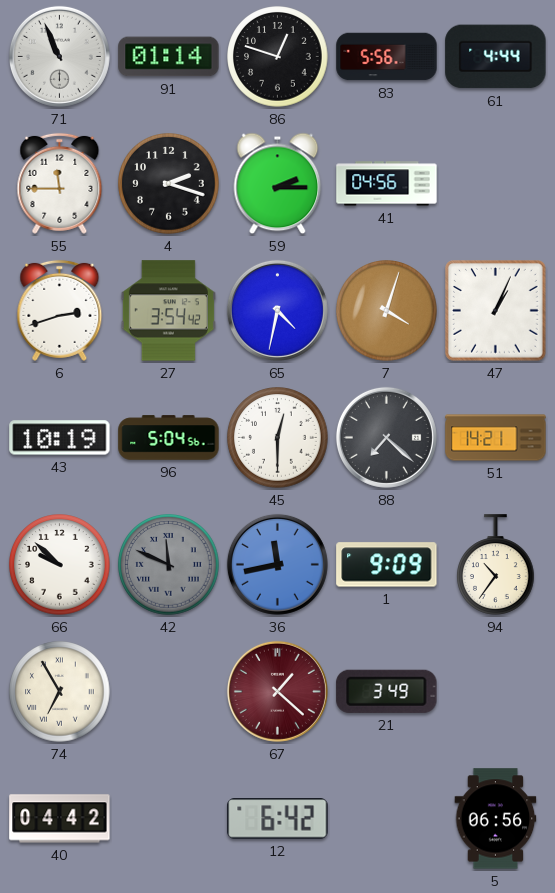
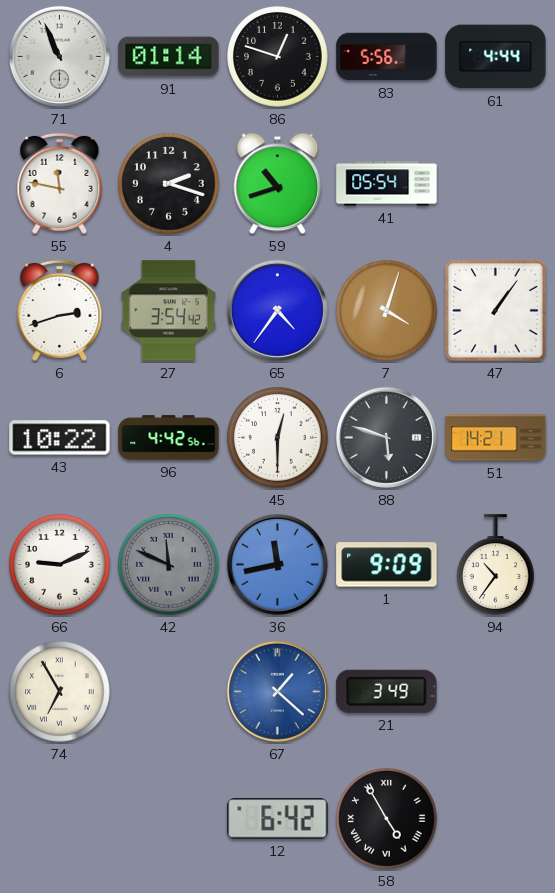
55: 11:45 -> 11:47
59: 2:15 -> 10:42
41: 04:56 -> 05:54
65: 4:32 -> 4:36
47: 1:04 -> 1:06
43: 10:19 -> 10:22
96: 5:04 -> 4:42
88: 7:22 -> 5:48
66: 9:52 -> 9:11
67 dial: burgundy -> blue
40: 04:42 -> none
58: none -> 4:55
5: 06:56 -> none
